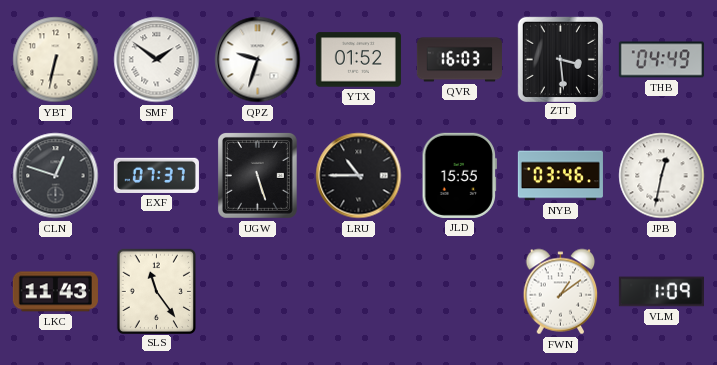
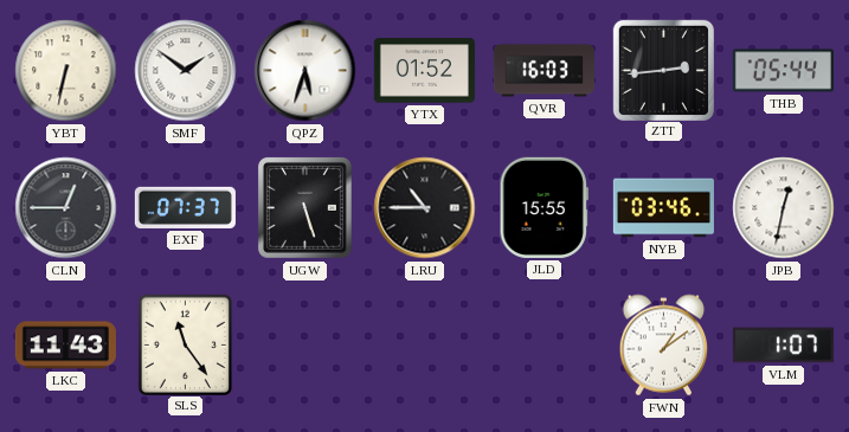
QPZ: 9:33 -> 5:33
ZTT: 3:29 -> 2:44
THB: 04:49 -> 05:44
CLN: 12:48 -> 12:45
VLM: 1:09 -> 1:07
